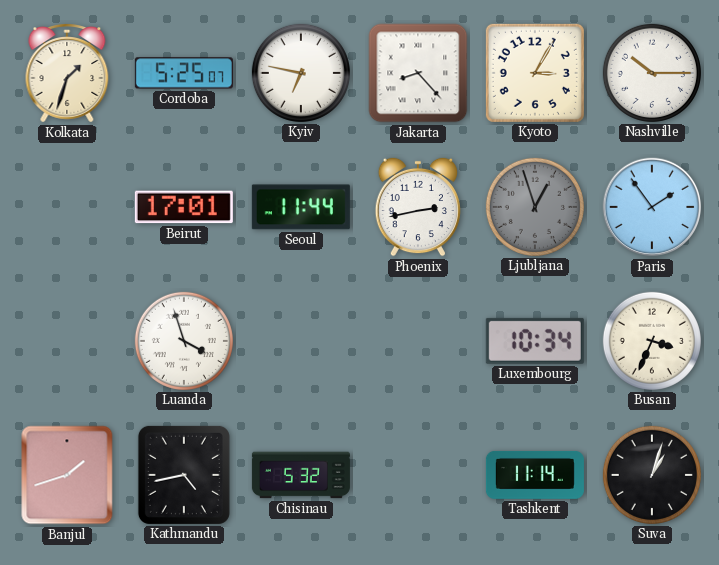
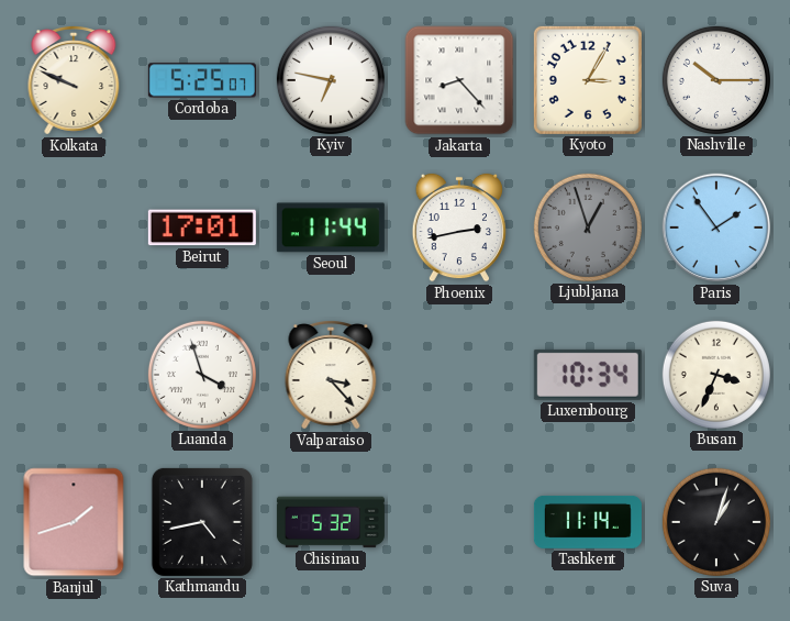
Kolkata: 1:33 -> 9:49
Valparaiso: none -> 3:23
